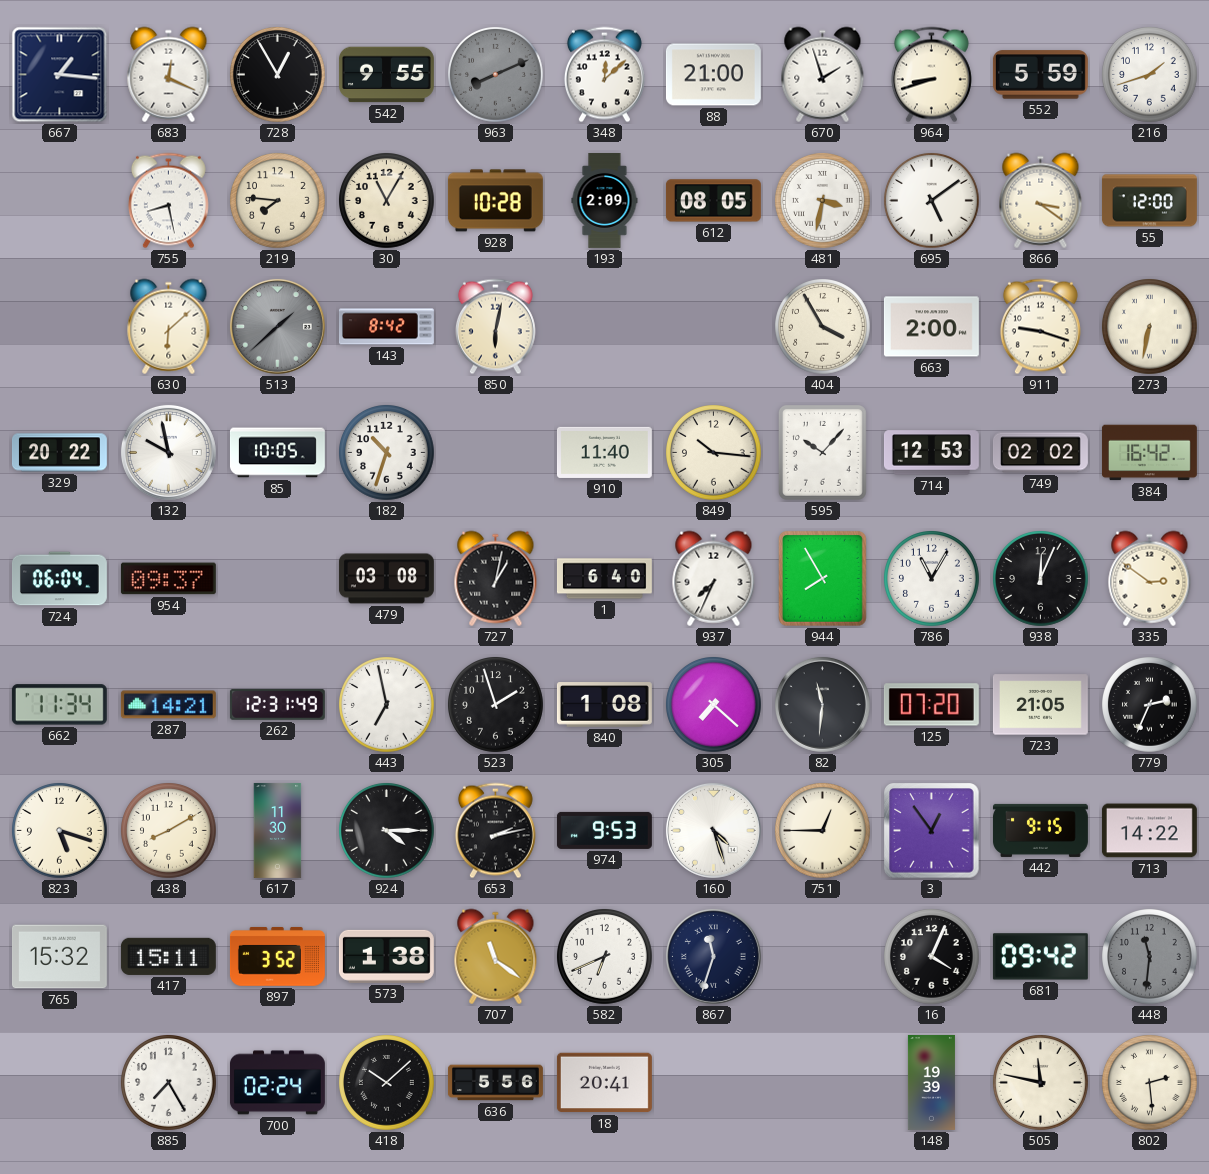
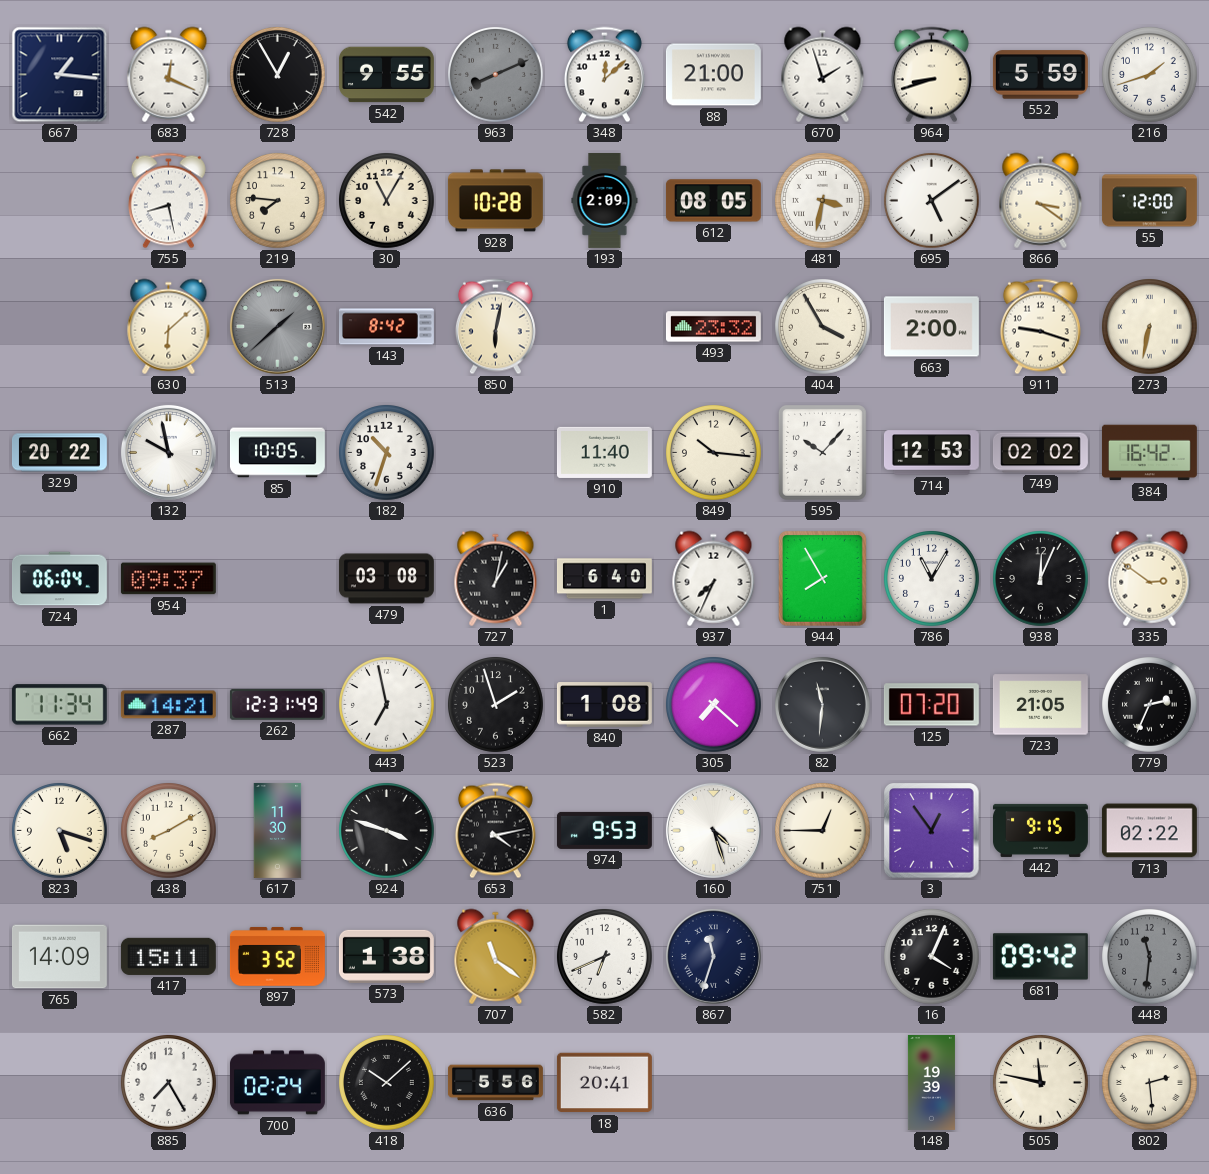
493: none -> 23:32
924: 4:15 -> 3:48
653: 2:13 -> 4:13
713: 14:22 -> 02:22
765: 15:32 -> 14:09
